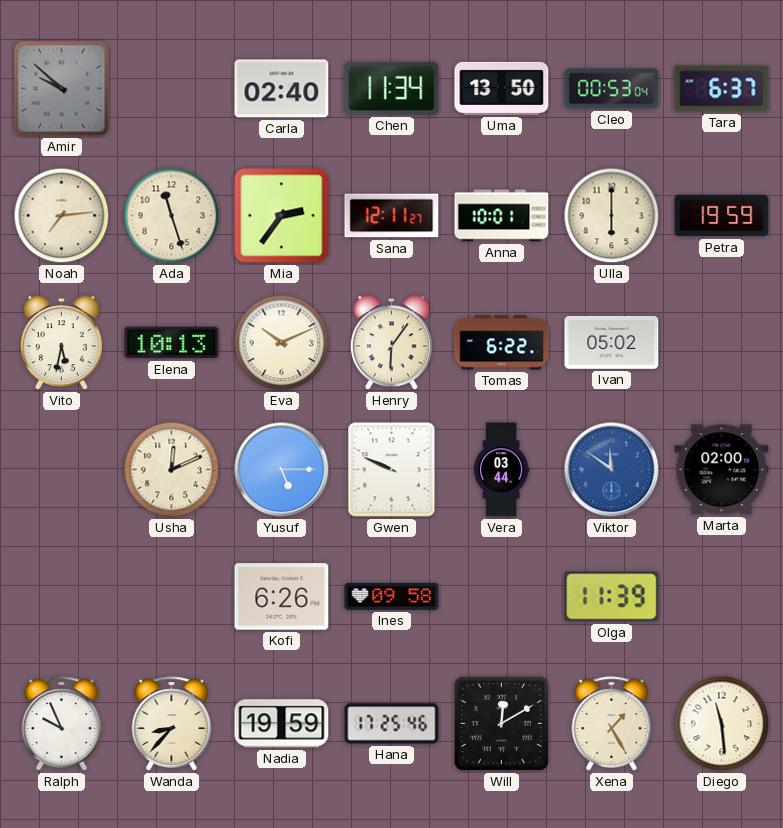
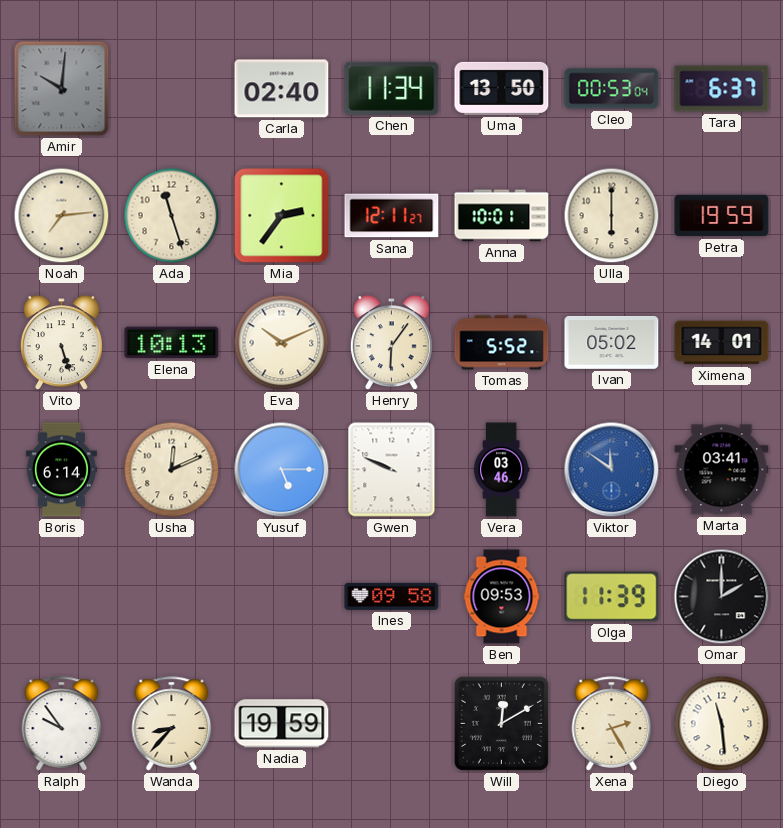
Amir: 9:52 -> 10:01
Vito: 5:32 -> 5:27
Tomas: 6:22 -> 5:52
Ximena: none -> 14:01
Boris: none -> 6:14
Vera: 03:44 -> 03:46
Marta: 02:00 -> 03:41
Kofi: 6:26 -> none
Ben: none -> 09:53
Omar: none -> 2:00
Ralph: 9:56 -> 9:54
Hana: 17:25 -> none
Xena: 1:25 -> 2:25
